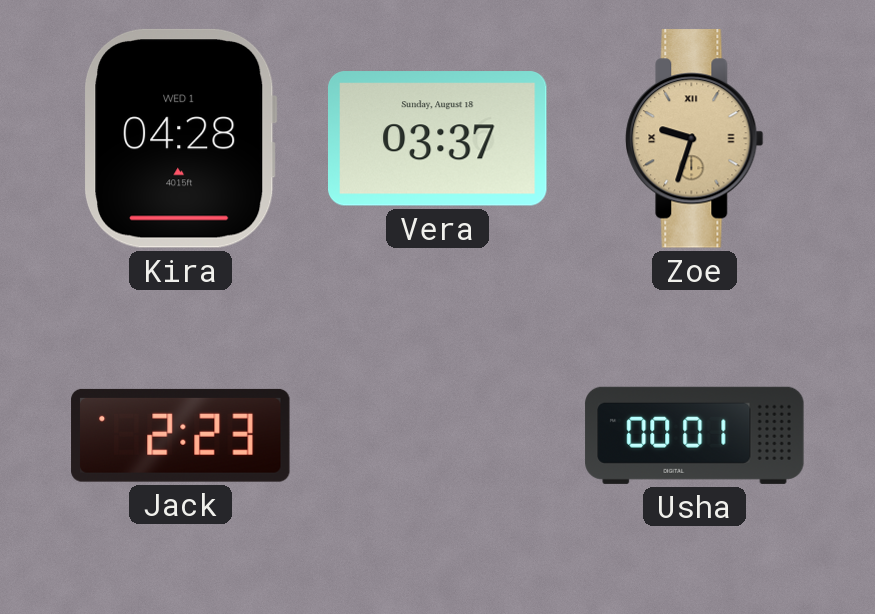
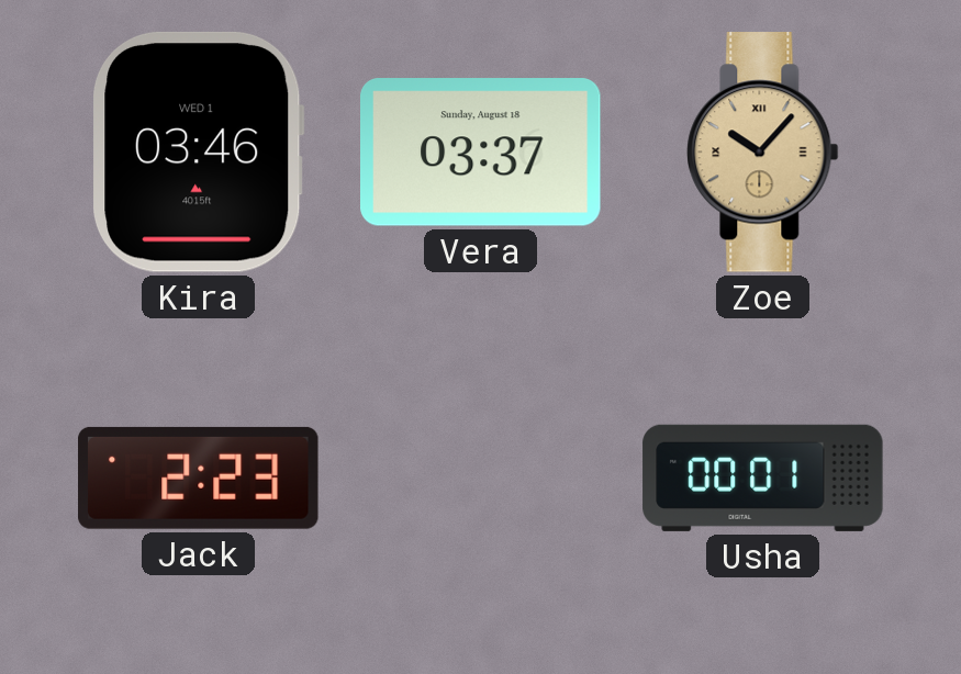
Kira: 04:28 -> 03:46
Zoe: 9:33 -> 10:07
